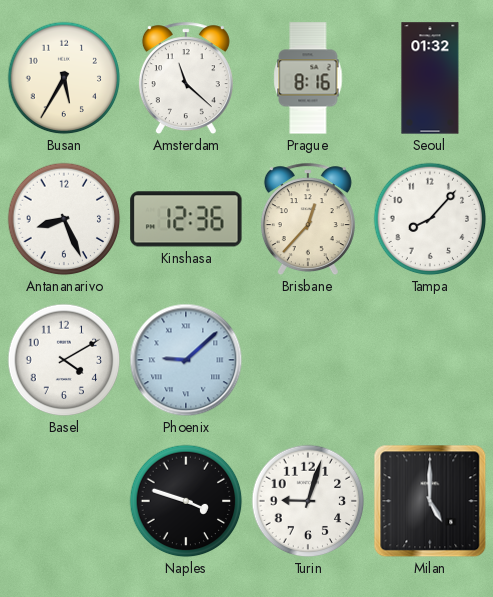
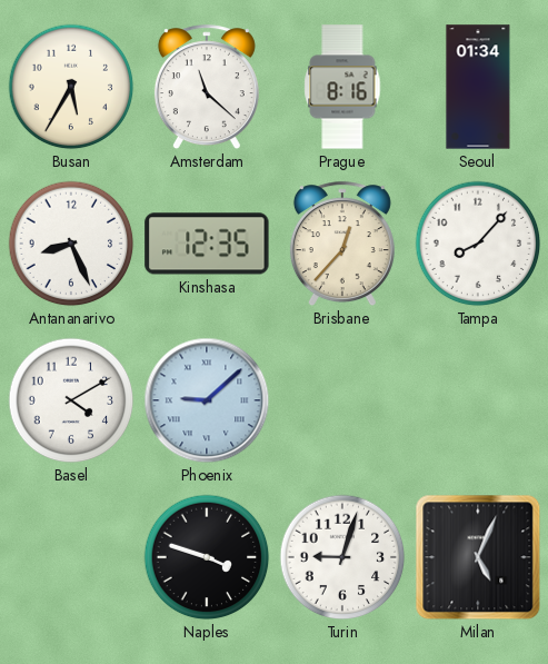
Seoul: 01:32 -> 01:34
Kinshasa: 12:36 -> 12:35
Milan: 5:00 -> 5:04
